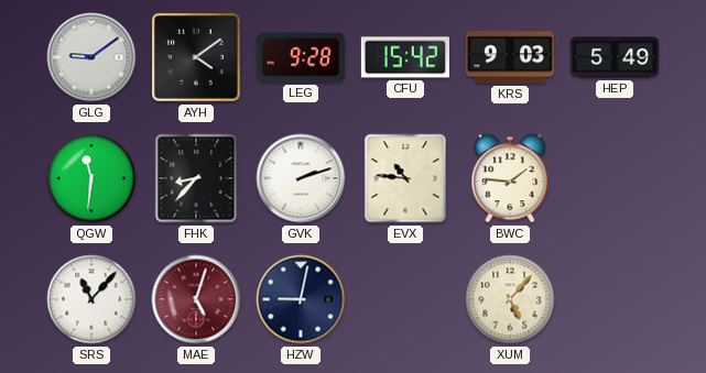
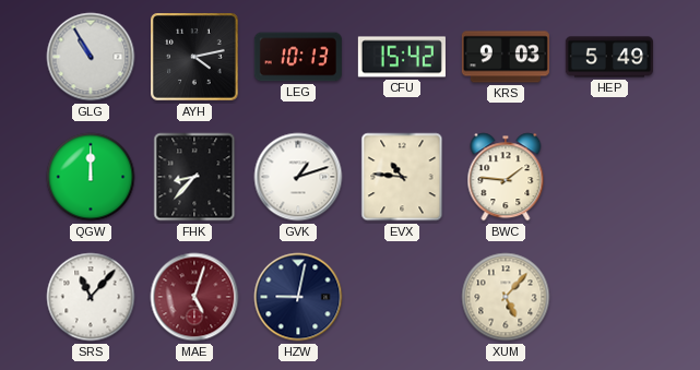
GLG: 9:09 -> 10:55
AYH: 4:09 -> 4:13
LEG: 9:28 -> 10:13
QGW: 11:31 -> 12:00
GVK: 2:12 -> 1:12
